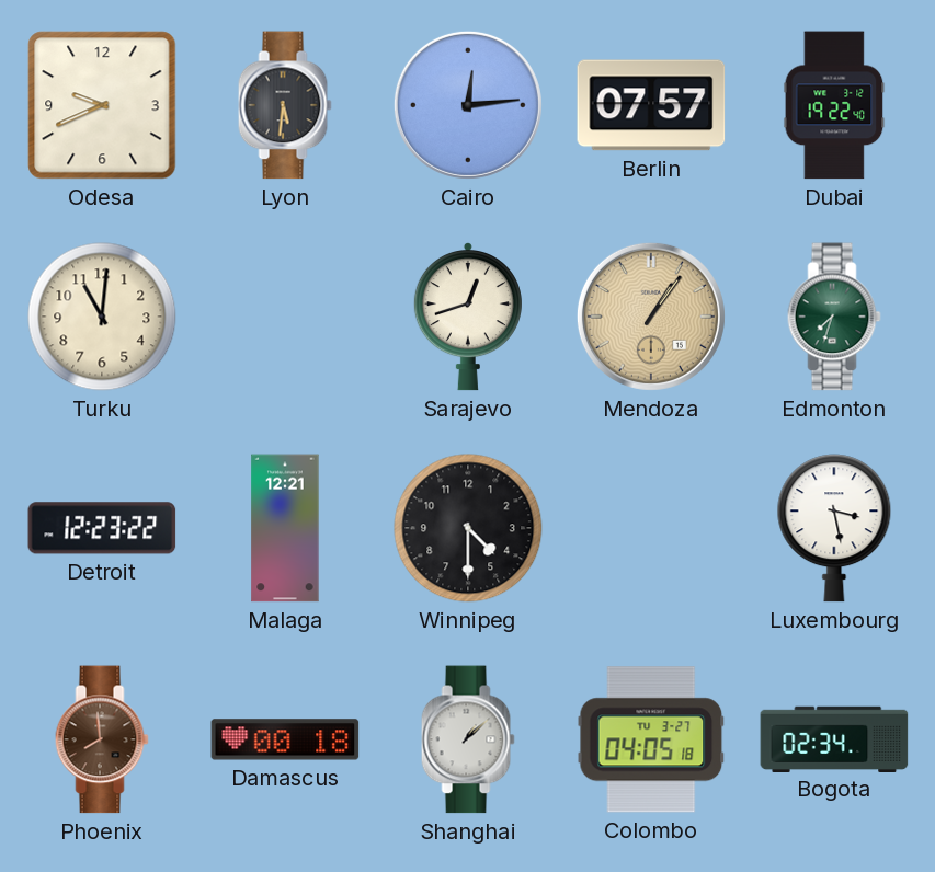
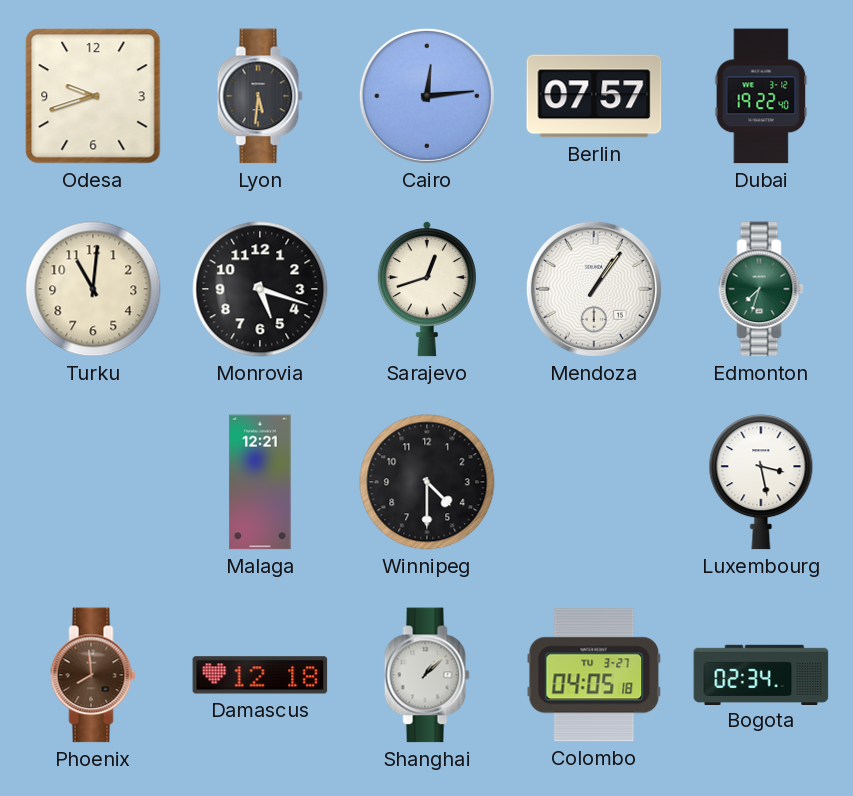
Odesa: 9:41 -> 9:42
Monrovia: none -> 5:18
Mendoza dial: champagne -> white
Detroit: 12:23 -> none
Damascus: 00:18 -> 12:18
